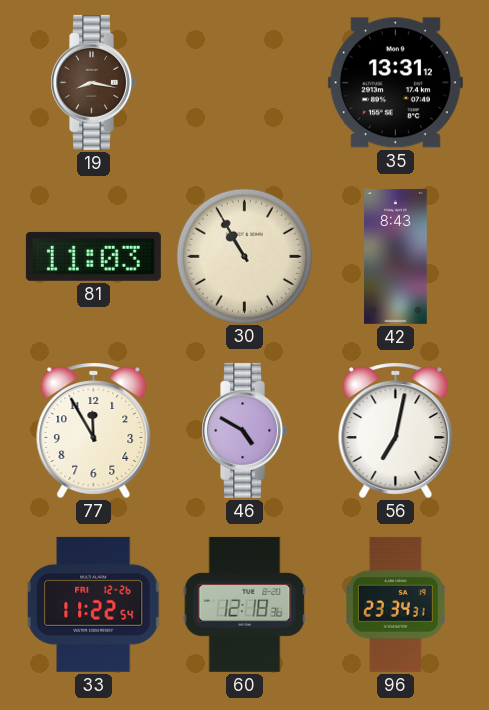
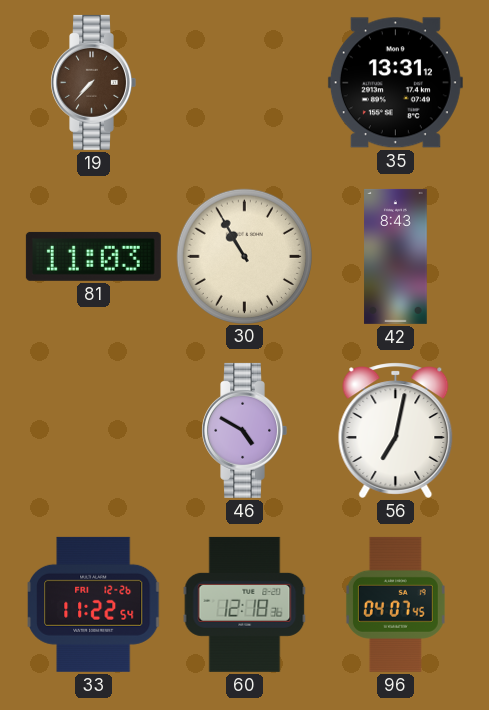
19: 8:17 -> 7:37
77: 11:55 -> none
96: 23:34 -> 04:07
